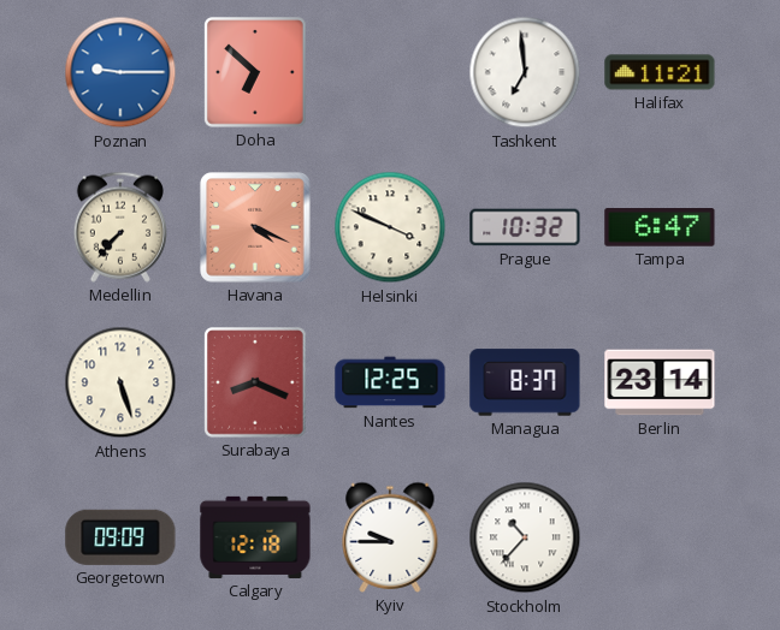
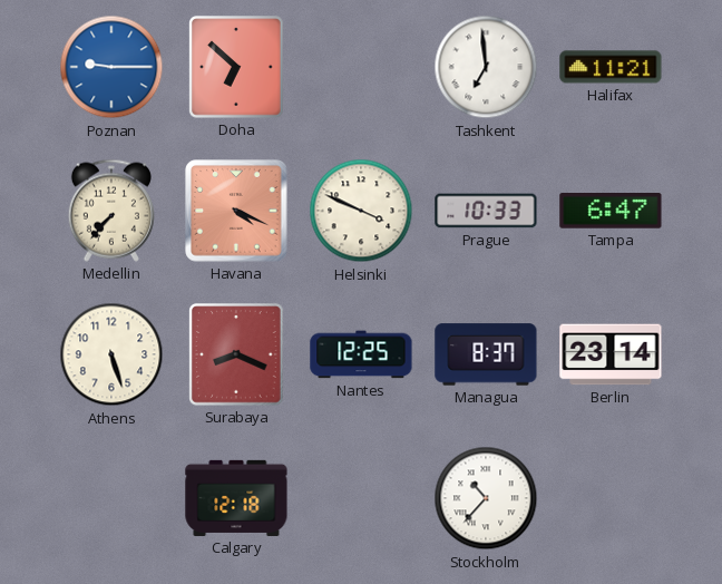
Prague: 10:32 -> 10:33
Georgetown: 09:09 -> none
Kyiv: 9:45 -> none
